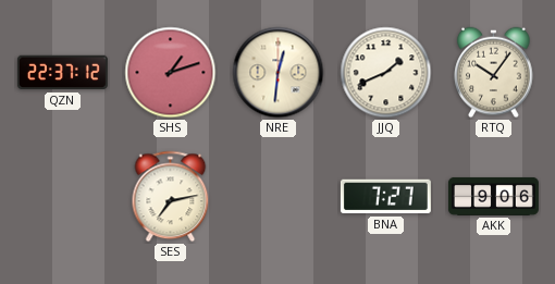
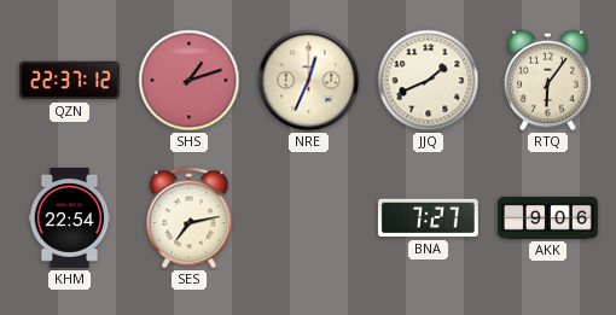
NRE: 12:31 -> 12:34
RTQ: 10:06 -> 6:06
KHM: none -> 22:54
